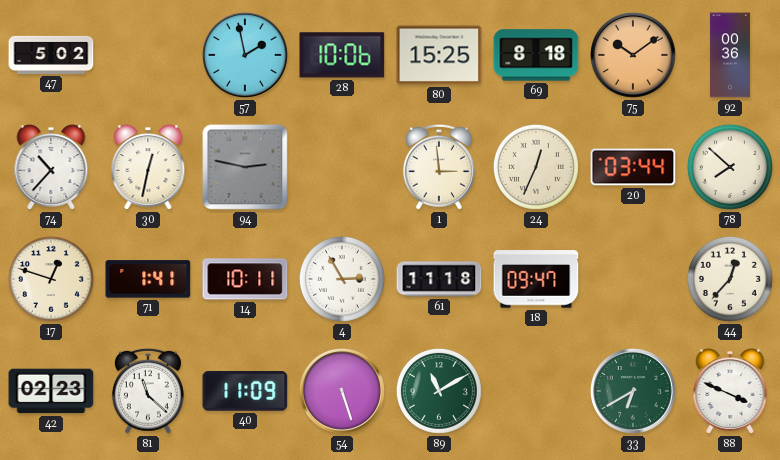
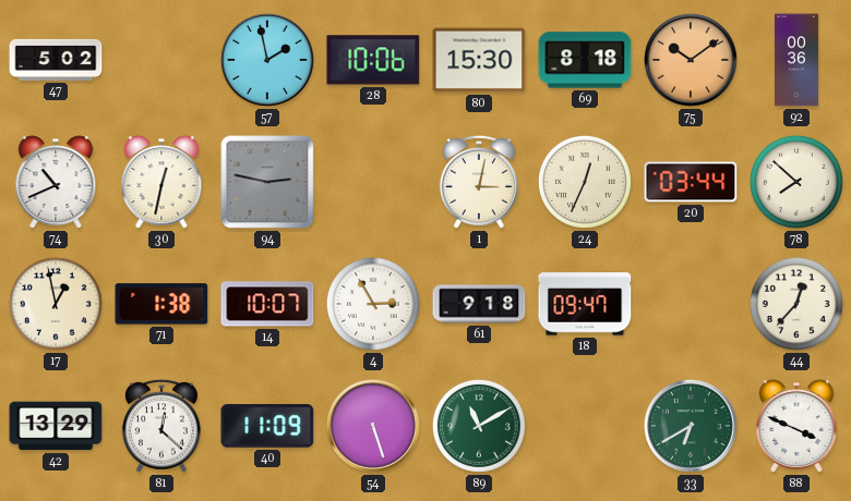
80: 15:25 -> 15:30
74: 10:37 -> 10:41
1: 2:59 -> 3:02
17: 12:48 -> 12:58
71: 1:41 -> 1:38
14: 10:11 -> 10:07
61: 11:18 -> 9:18
42: 02:23 -> 13:29
81: 11:22 -> 12:22
